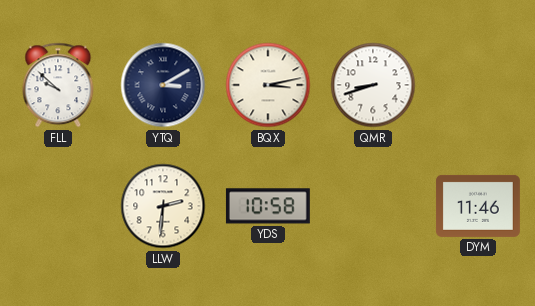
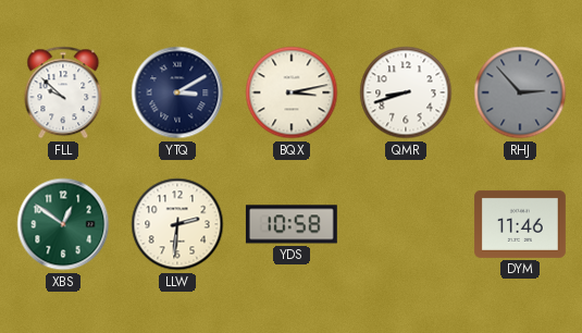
RHJ: none -> 2:53
XBS: none -> 12:51
